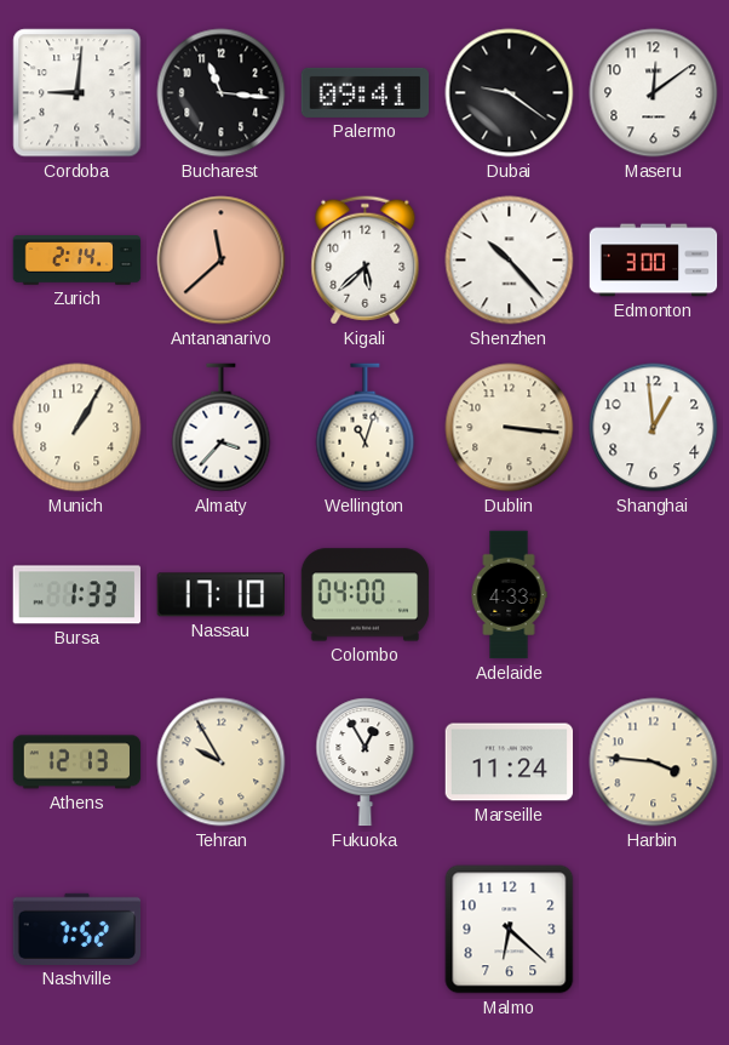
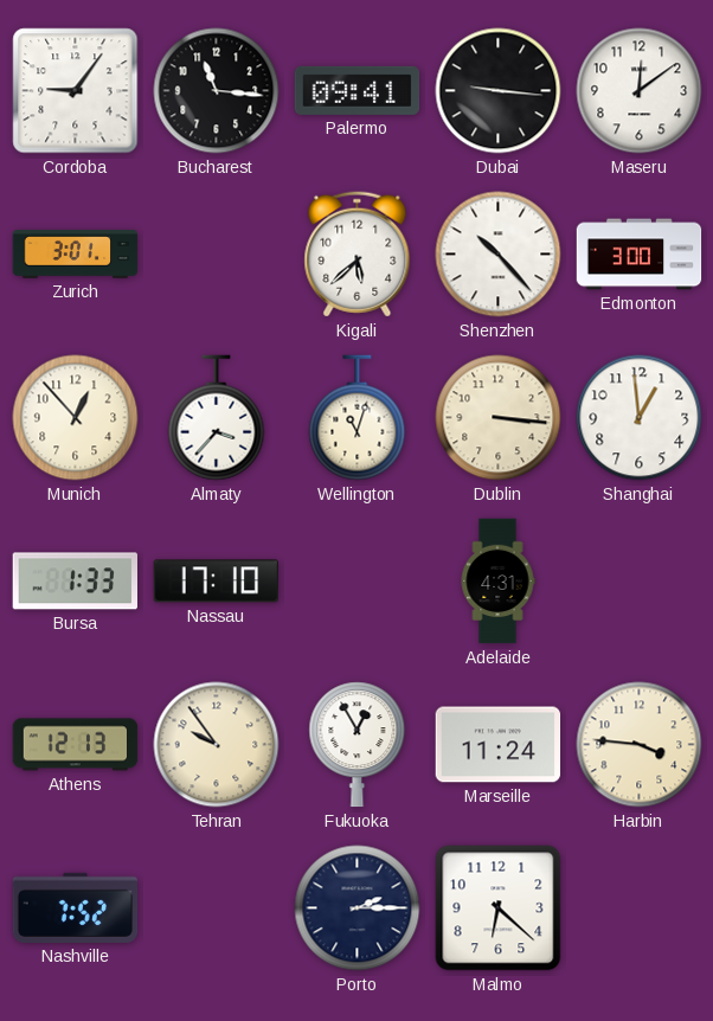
Cordoba: 9:01 -> 9:06
Dubai: 9:21 -> 9:16
Zurich: 2:14 -> 3:01
Antananarivo: 11:38 -> none
Munich: 1:05 -> 12:53
Colombo: 04:00 -> none
Adelaide: 4:33 -> 4:31
Tehran: 9:55 -> 9:54
Porto: none -> 2:15
